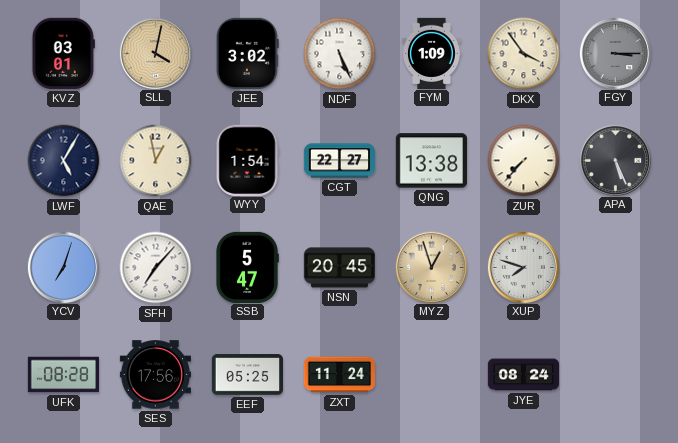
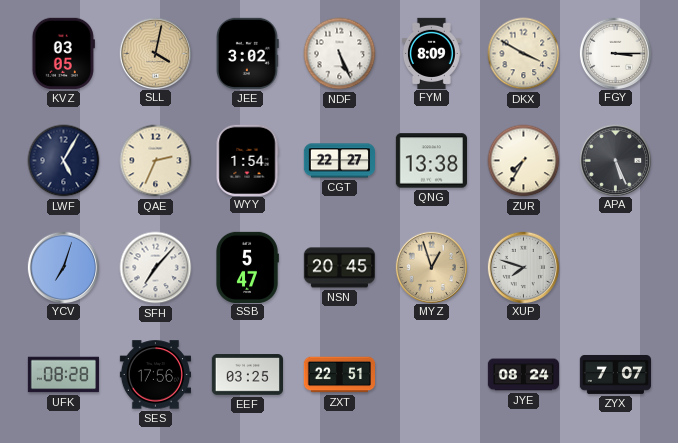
KVZ: 03:01 -> 03:05
FYM: 1:09 -> 8:09
DKX: 3:54 -> 3:50
FGY dial: grey -> white
QAE: 12:58 -> 2:34
ZUR: 7:37 -> 7:35
EEF: 05:25 -> 03:25
ZXT: 11:24 -> 22:51
ZYX: none -> 7:07
